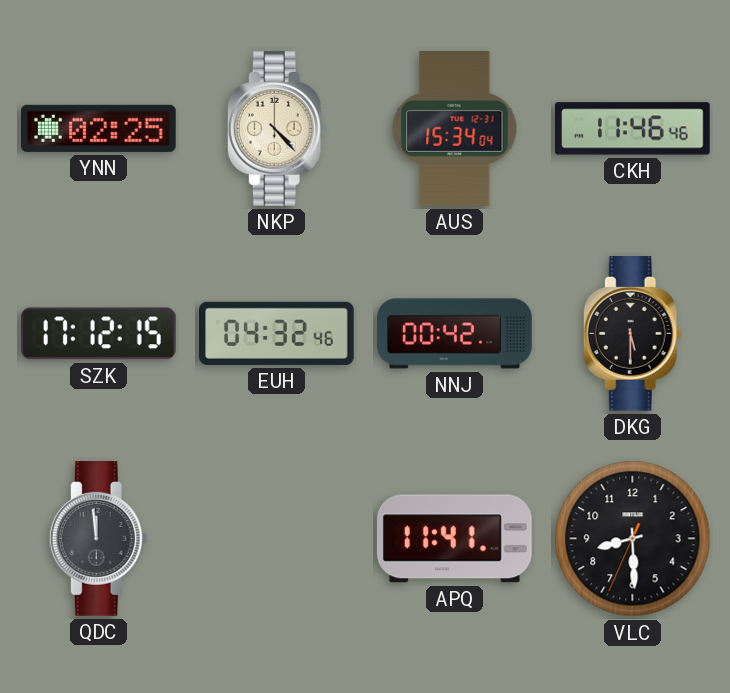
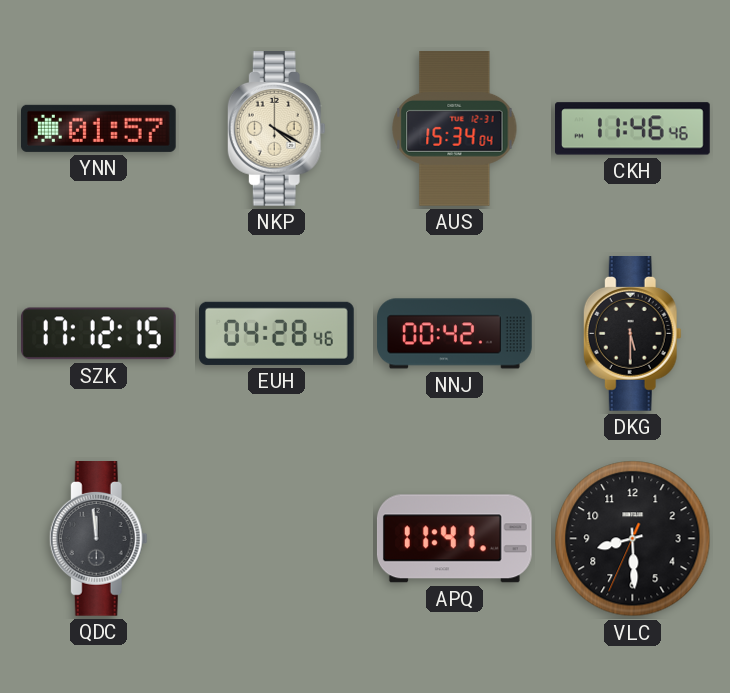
YNN: 02:25 -> 01:57
NKP: 4:23 -> 4:20
EUH: 04:32 -> 04:28
